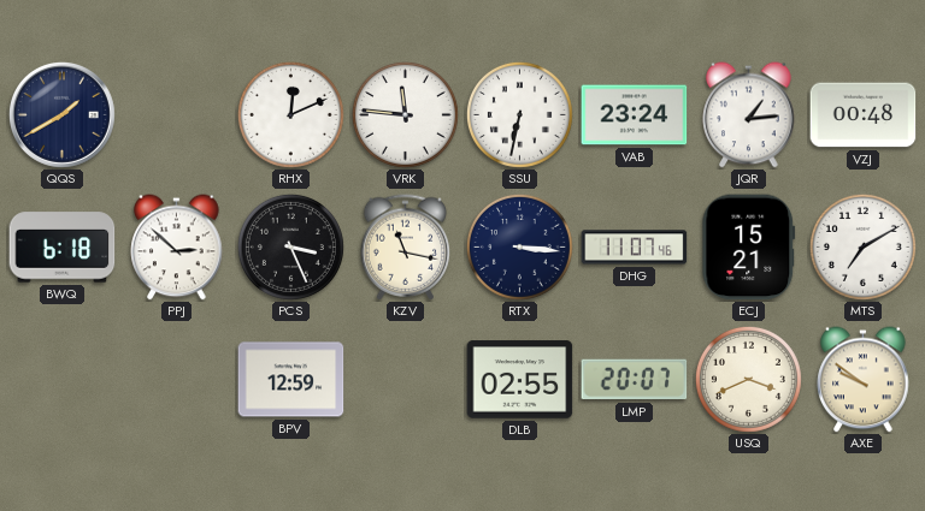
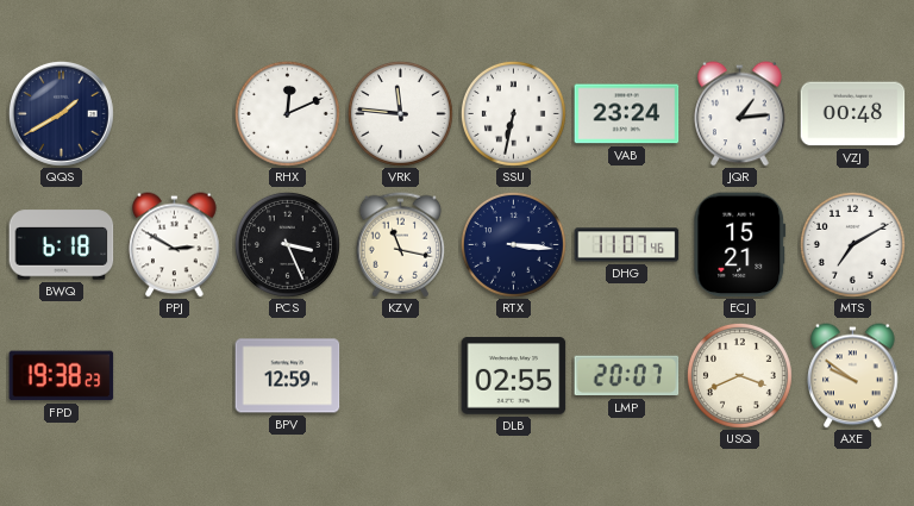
PPJ: 2:52 -> 2:50
FPD: none -> 19:38
